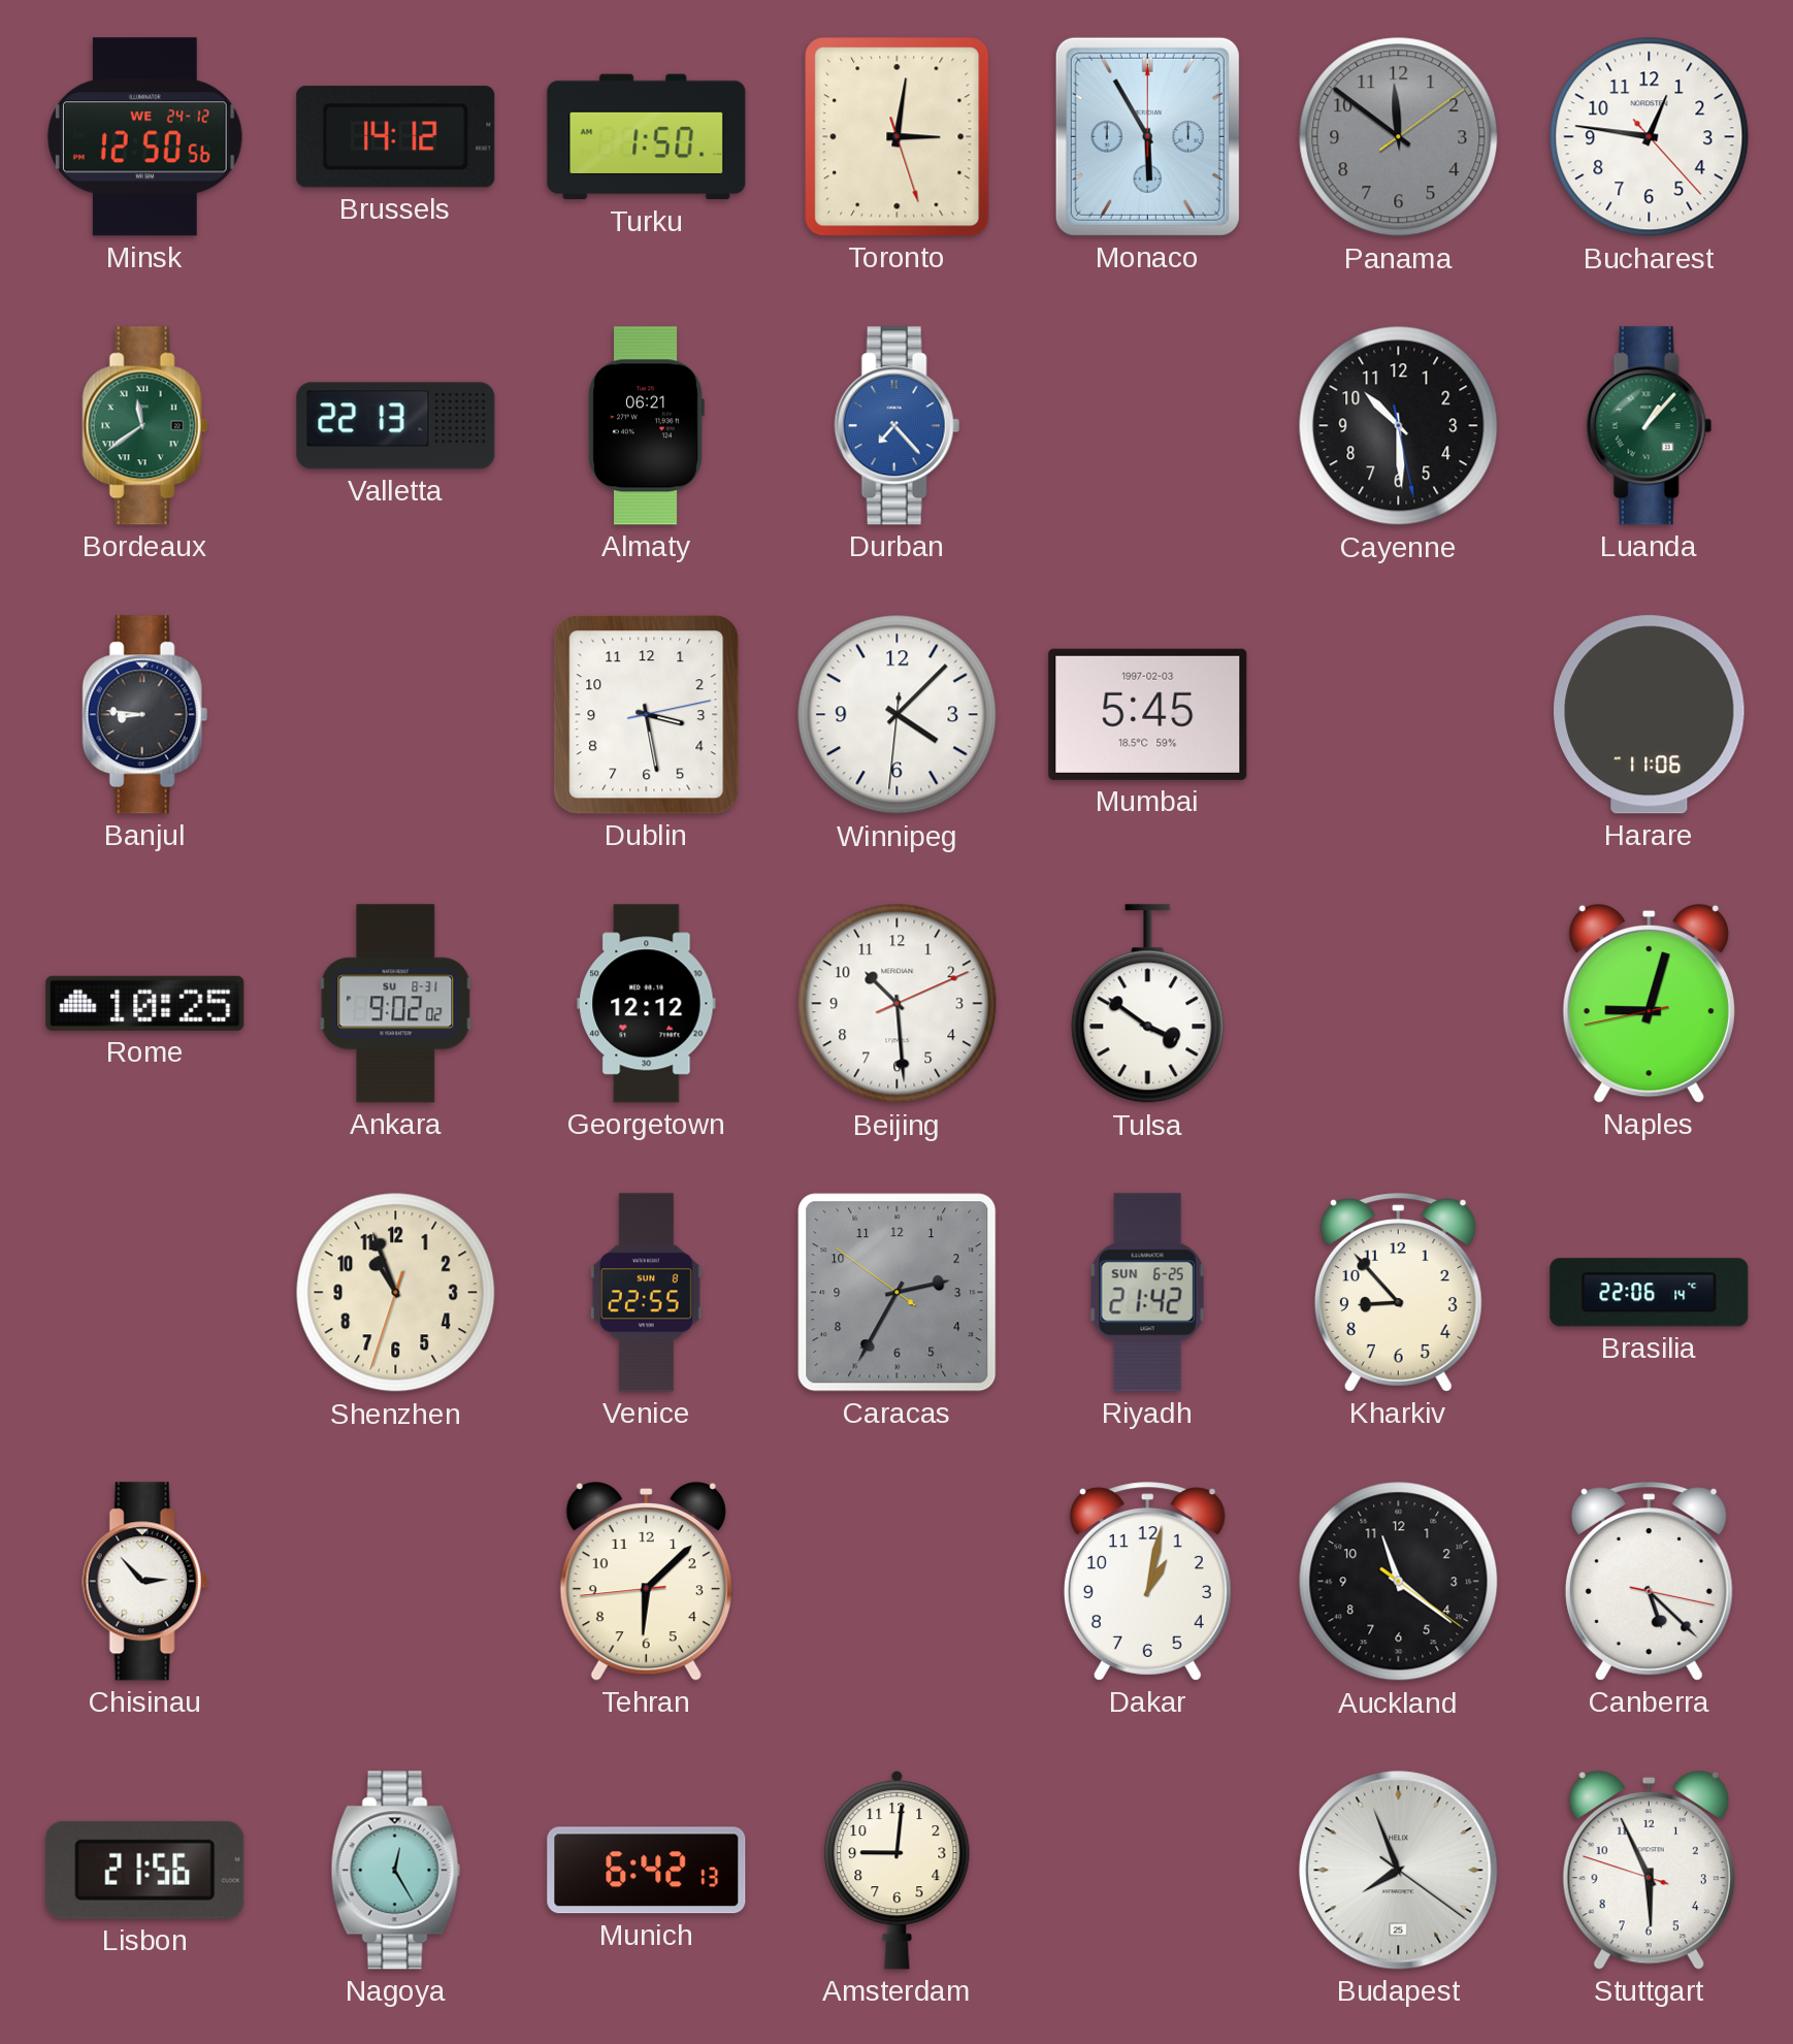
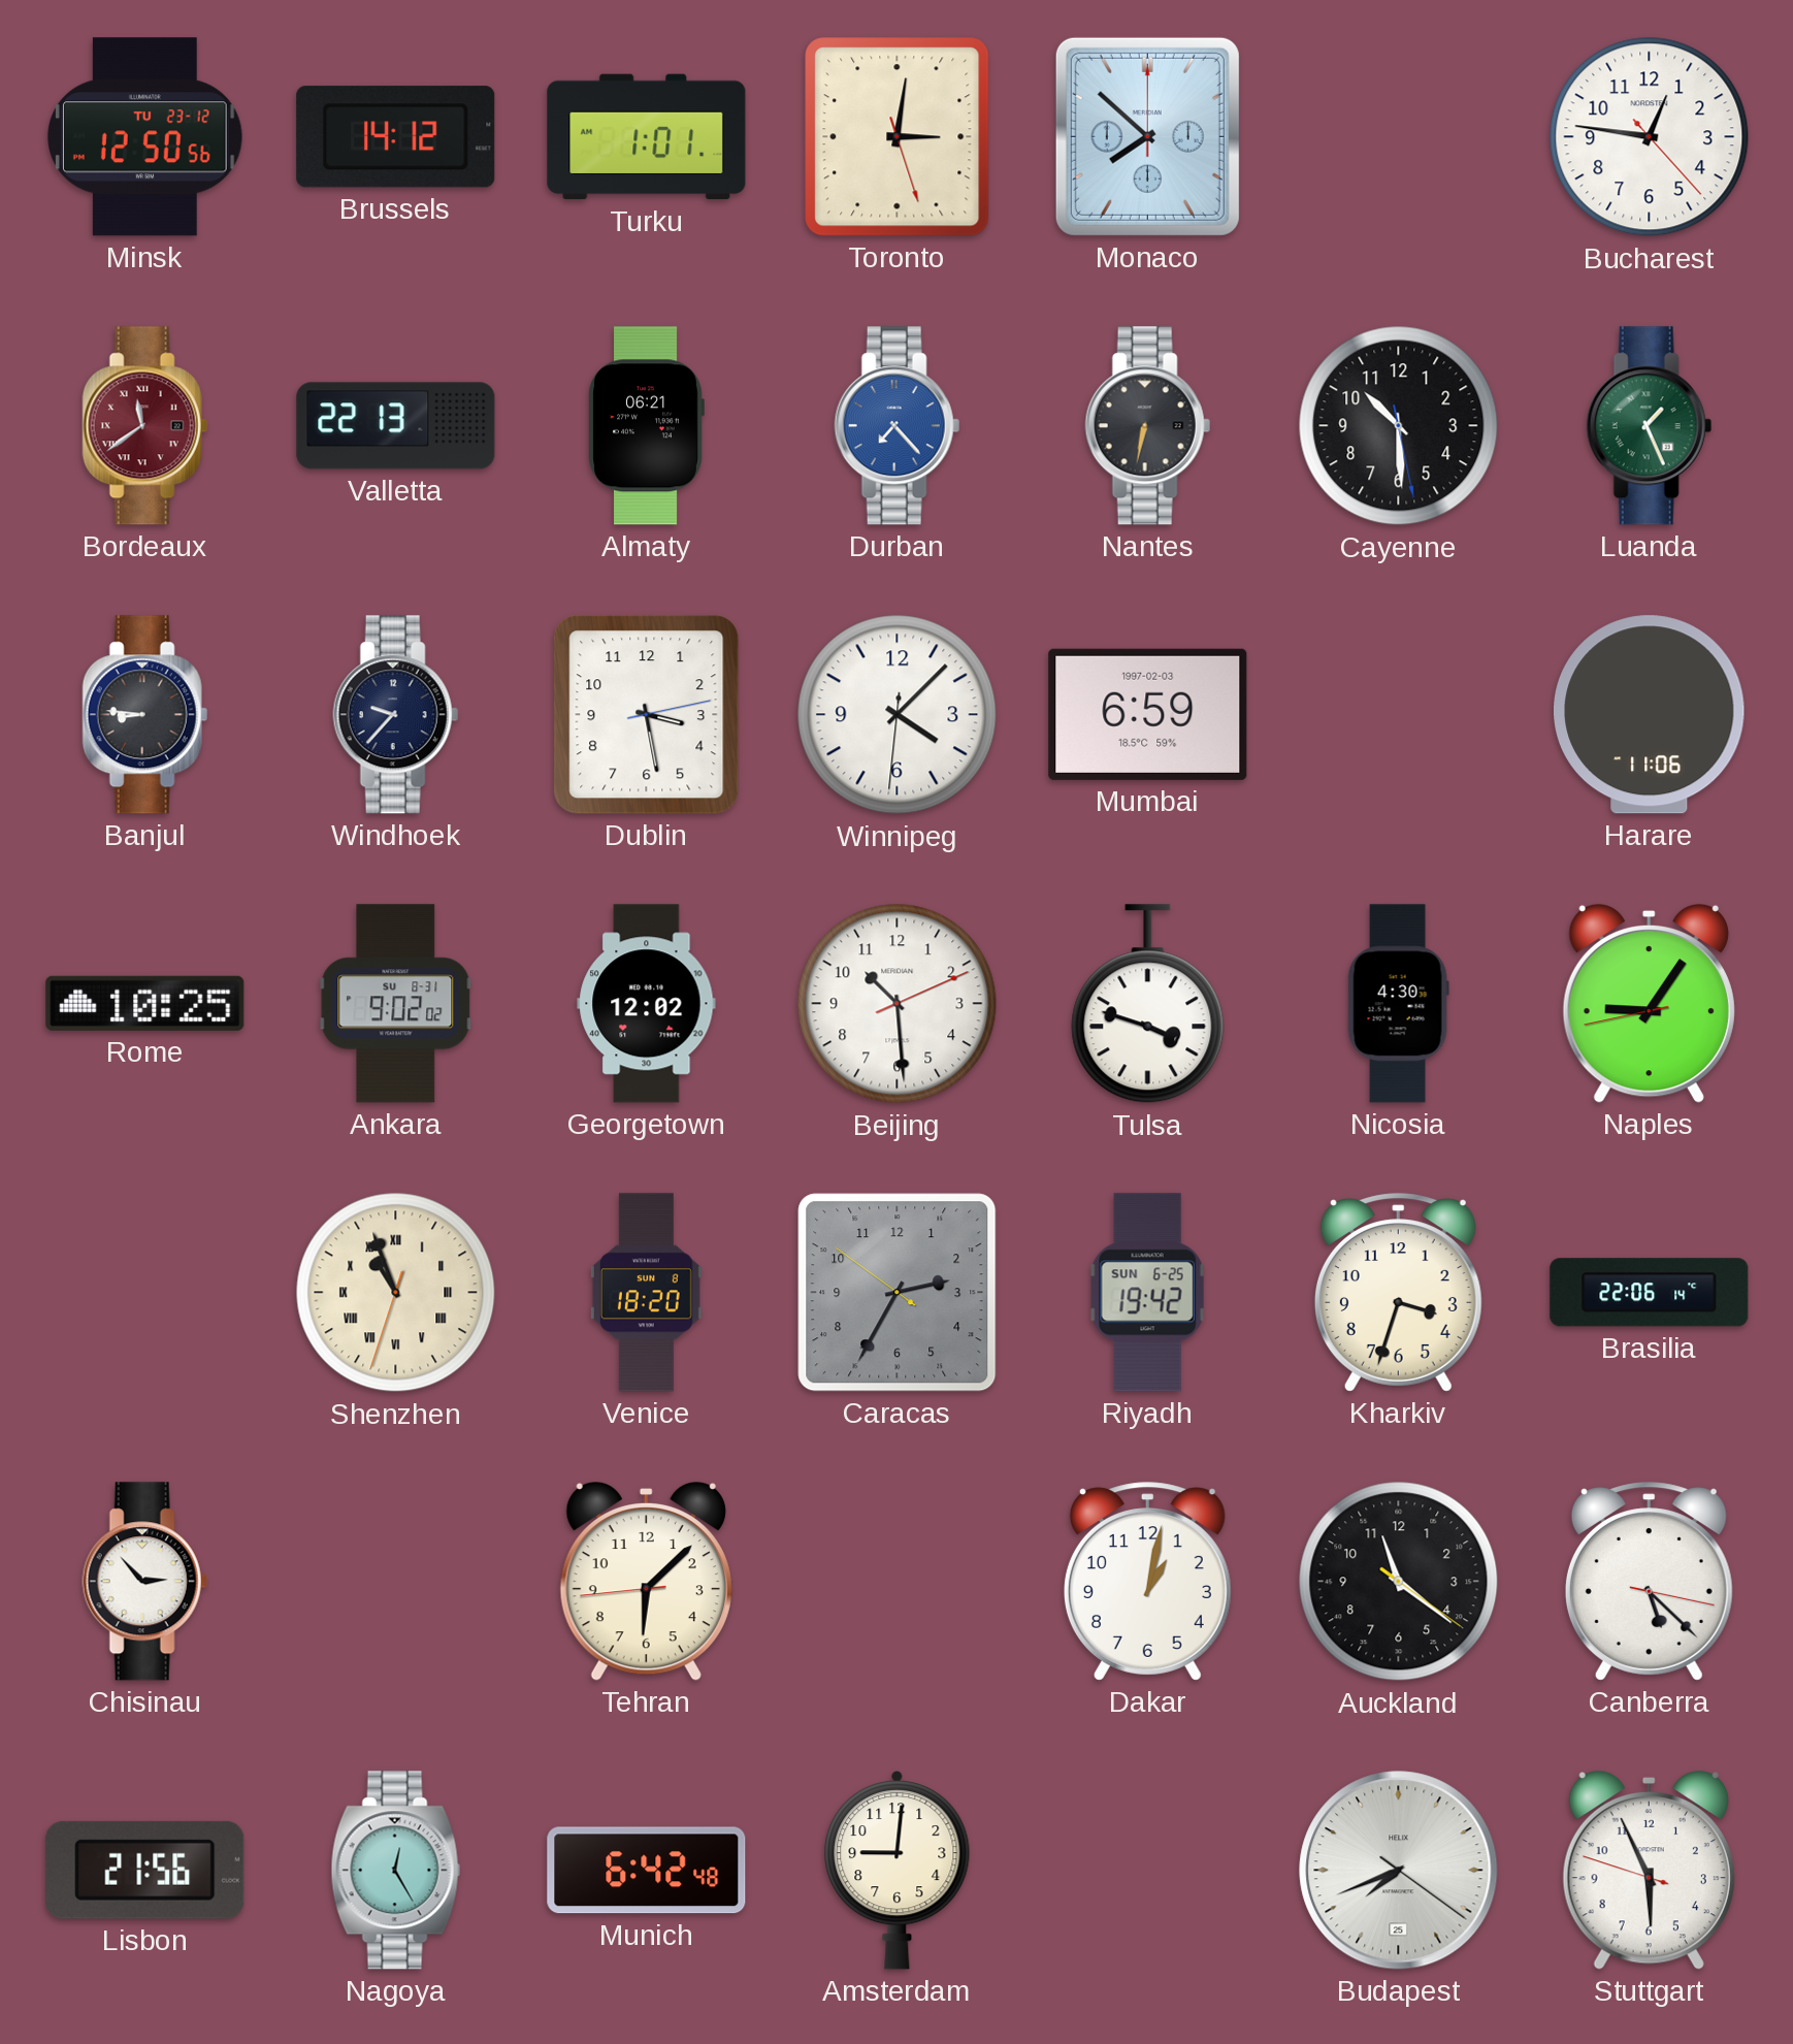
Minsk date: WE 24-12 -> TU 23-12
Turku: 1:50 -> 1:01
Monaco: 5:55 -> 7:52
Panama: 11:51 -> none
Bordeaux dial: green -> burgundy
Nantes: none -> 6:32
Luanda: 1:07 -> 1:26
Windhoek: none -> 9:37
Mumbai: 5:45 -> 6:59
Georgetown: 12:12 -> 12:02
Tulsa: 3:51 -> 3:48
Nicosia: none -> 4:30
Naples: 9:02 -> 9:05
Shenzhen numerals: Arabic -> Roman
Venice: 22:55 -> 18:20
Riyadh: 21:42 -> 19:42
Kharkiv: 8:53 -> 3:33
Munich: 6:42:13 -> 6:42:48
Budapest: 7:56 -> 7:41
